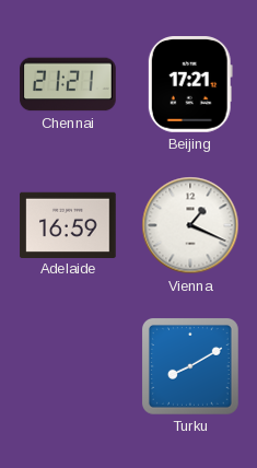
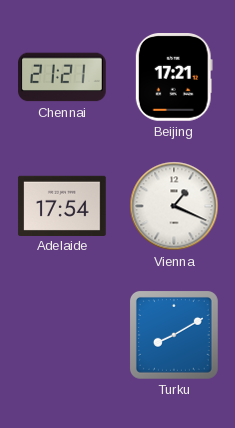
Adelaide: 16:59 -> 17:54
